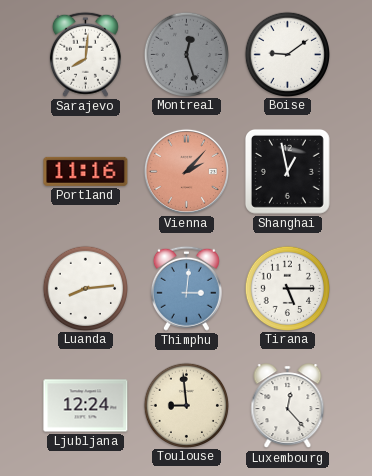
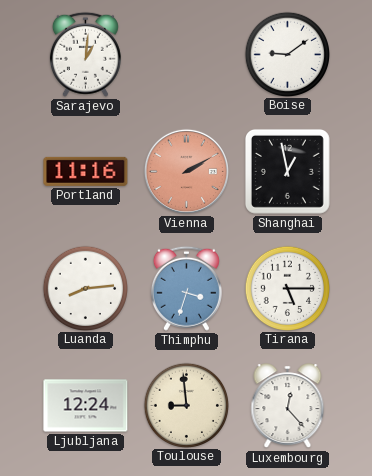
Sarajevo: 8:01 -> 1:01
Montreal: 12:27 -> none
Vienna: 2:07 -> 2:10
Thimphu: 3:01 -> 3:33
